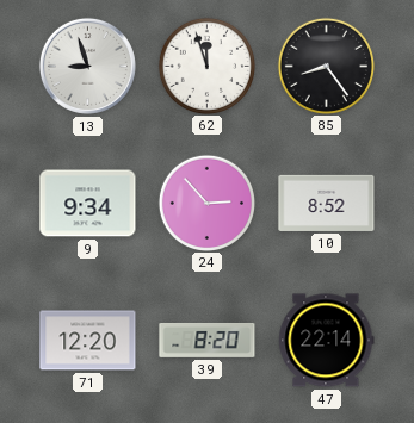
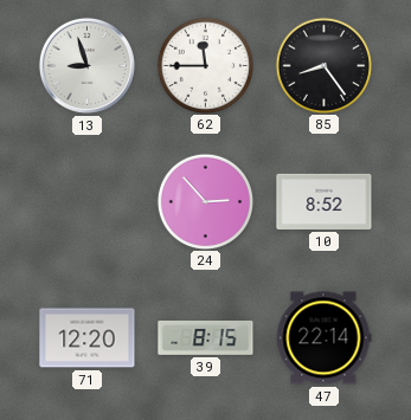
62: 11:57 -> 11:45
9: 9:34 -> none
39: 8:20 -> 8:15
